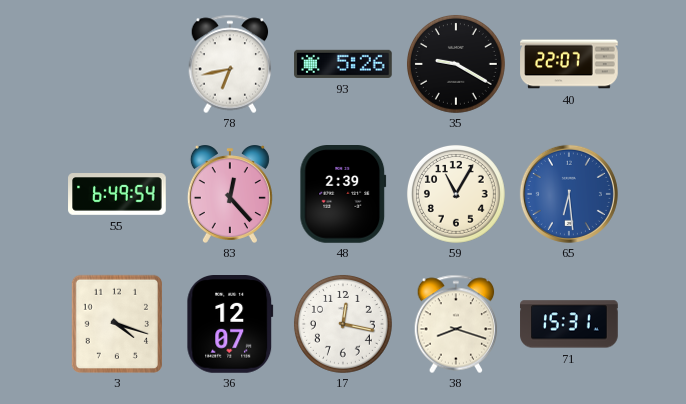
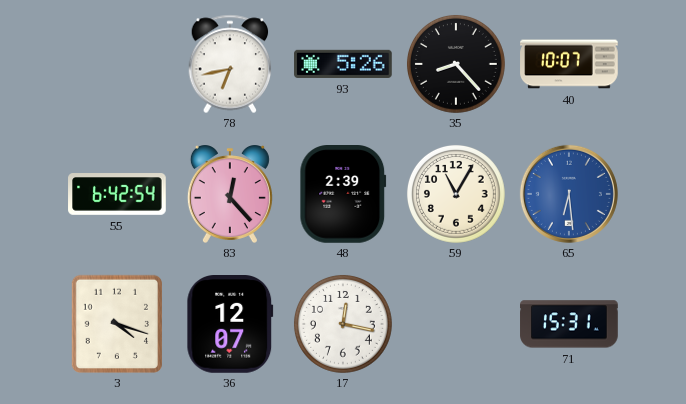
35: 9:20 -> 8:23
40: 22:07 -> 10:07
55: 6:49 -> 6:42
38: 8:18 -> none
